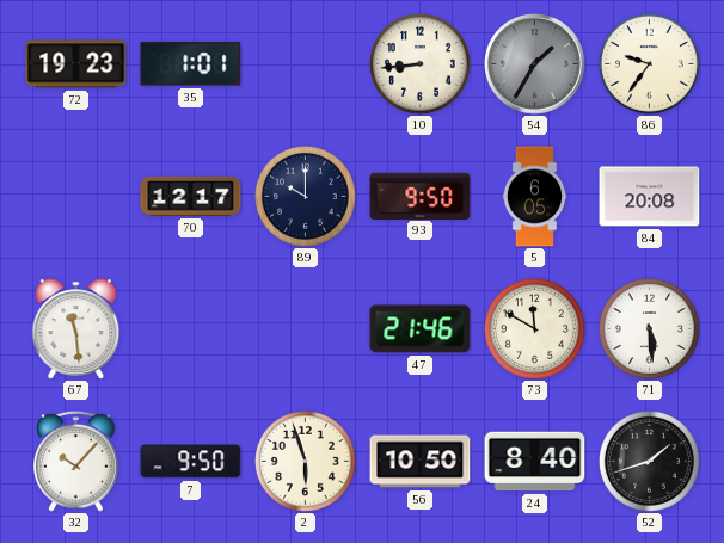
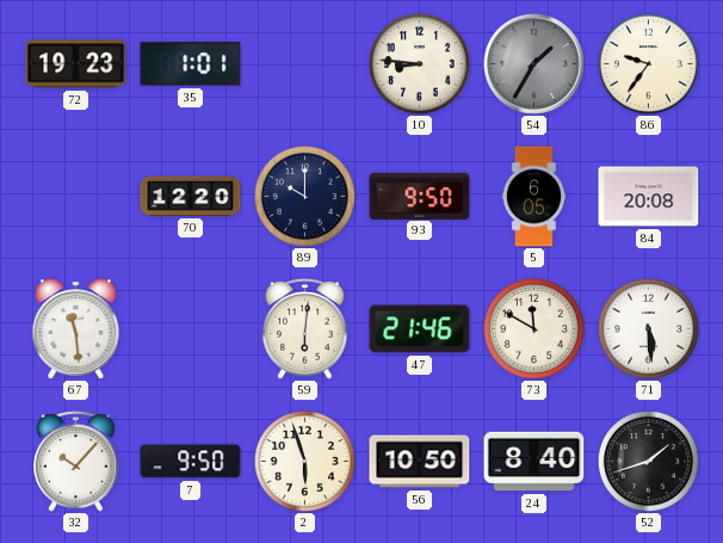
10: 8:44 -> 8:46
70: 12:17 -> 12:20
59: none -> 6:01
